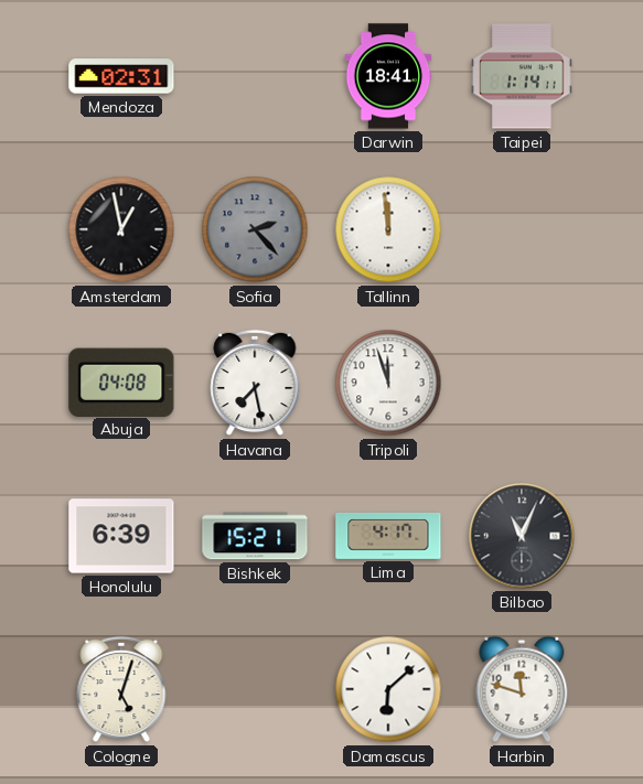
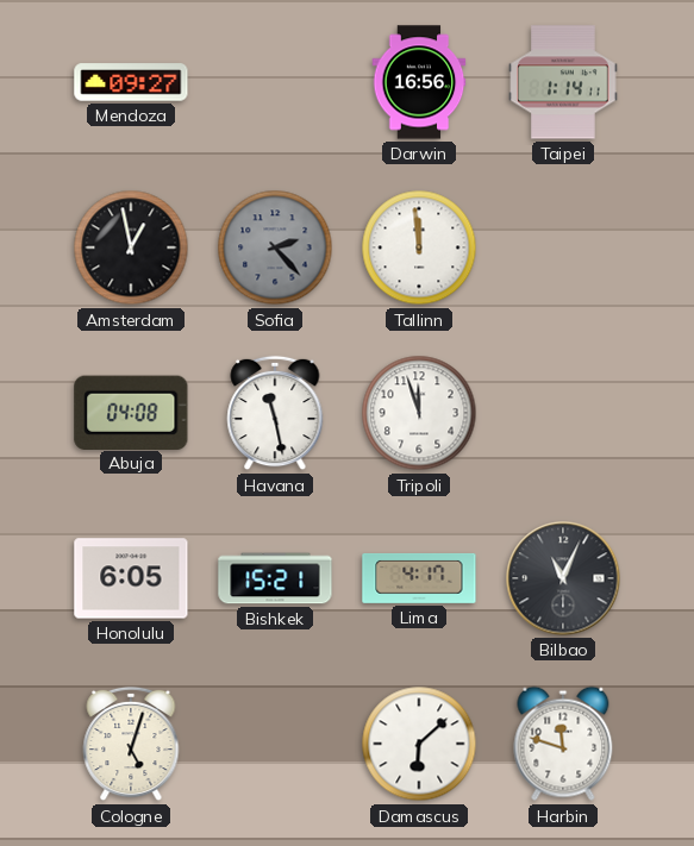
Mendoza: 02:31 -> 09:27
Darwin: 18:41 -> 16:56
Havana: 7:28 -> 11:28
Honolulu: 6:39 -> 6:05
